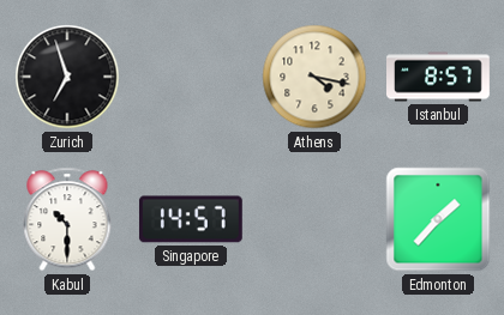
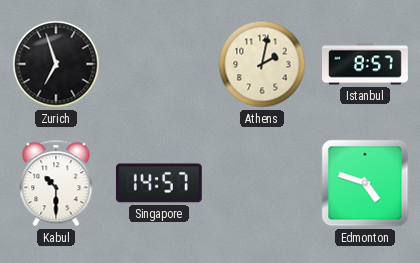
Athens: 4:17 -> 2:02
Edmonton: 1:37 -> 4:48
